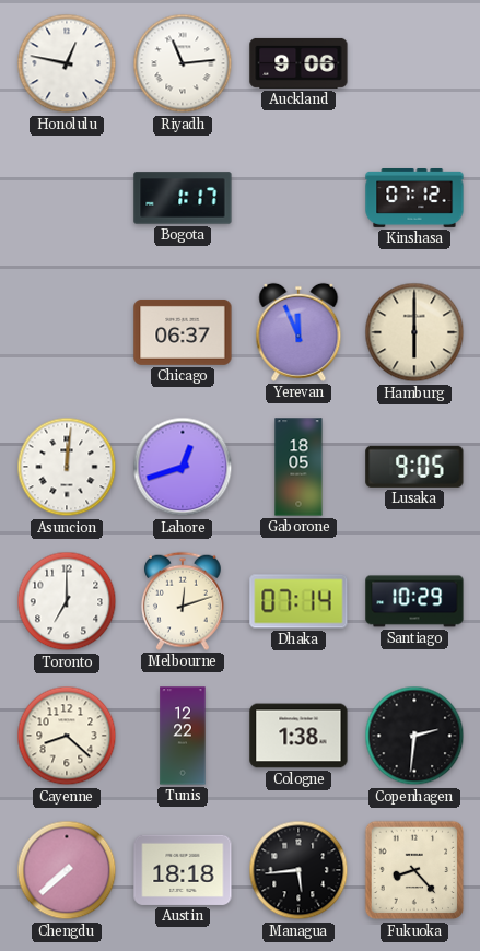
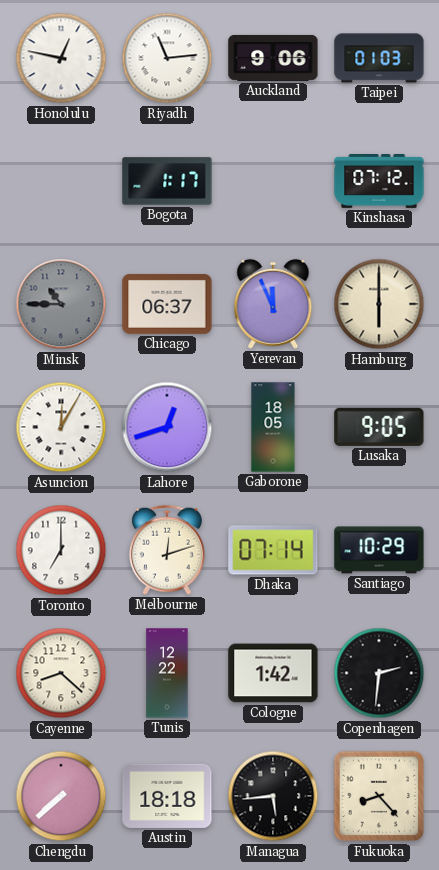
Taipei: none -> 01:03
Minsk: none -> 10:45
Asuncion: 12:01 -> 12:05
Cologne: 1:38 -> 1:42
